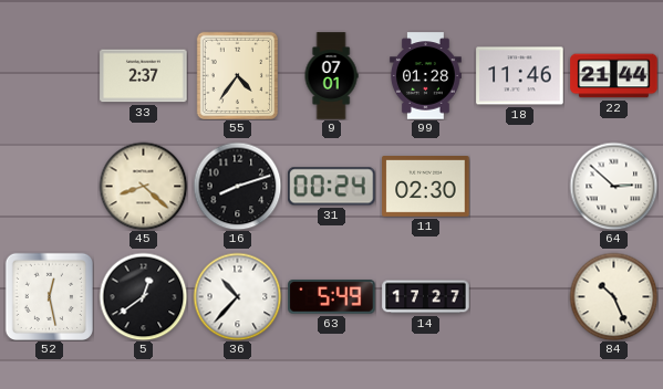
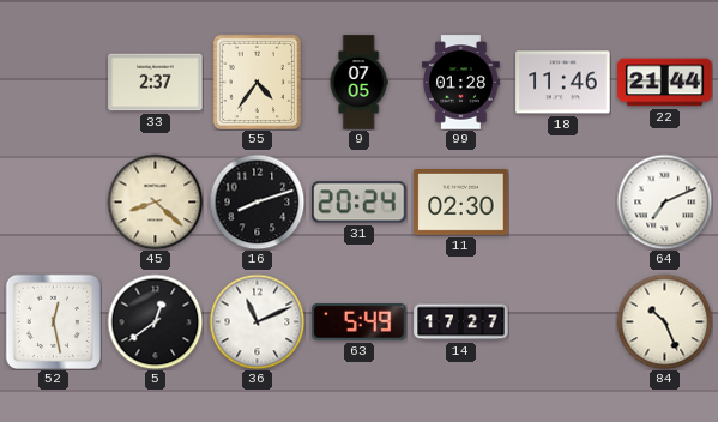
9: 07:01 -> 07:05
31: 00:24 -> 20:24
64: 2:52 -> 7:11
36: 10:37 -> 11:11
